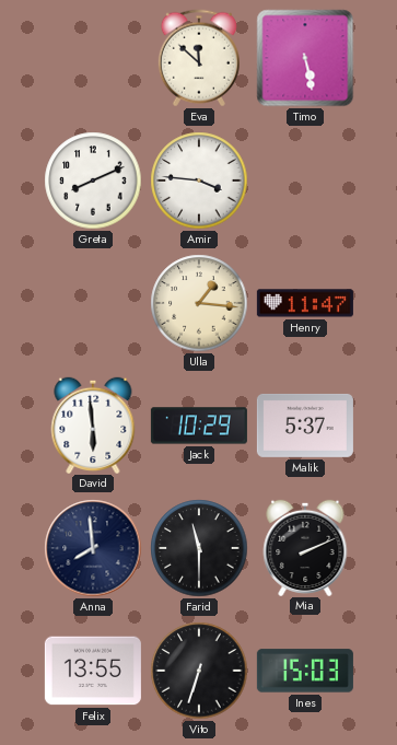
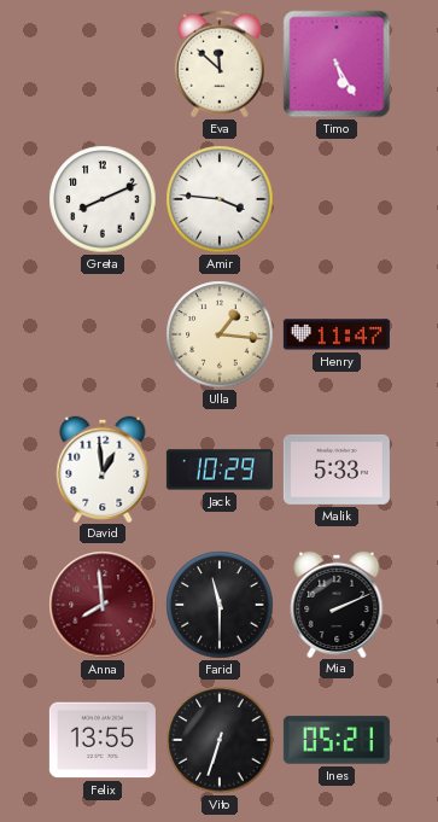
Timo: 5:28 -> 5:25
David: 5:59 -> 12:59
Malik: 5:37 -> 5:33
Anna dial: navy -> burgundy
Ines: 15:03 -> 05:21
